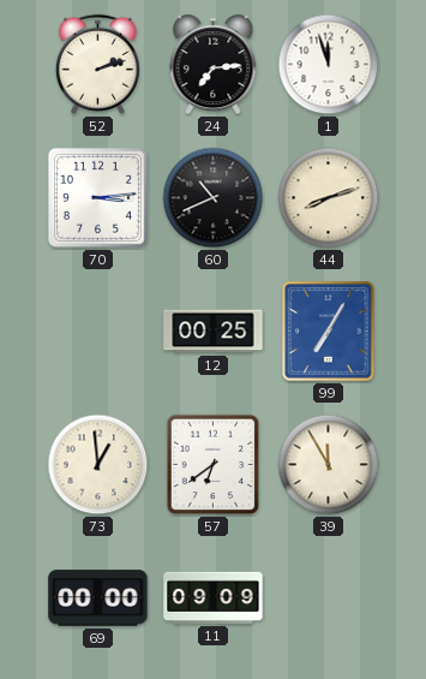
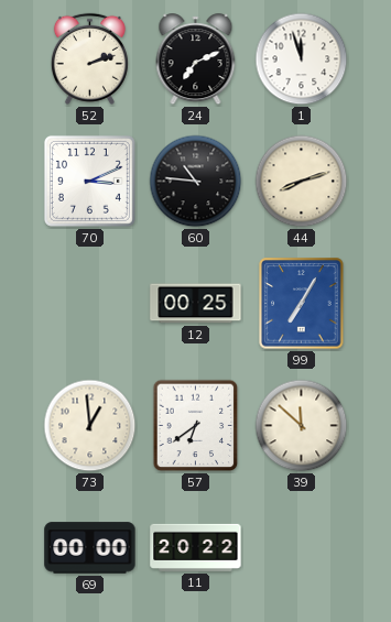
24: 7:14 -> 7:11
70: 3:14 -> 3:11
60: 10:41 -> 10:46
39: 11:55 -> 11:52
11: 09:09 -> 20:22
